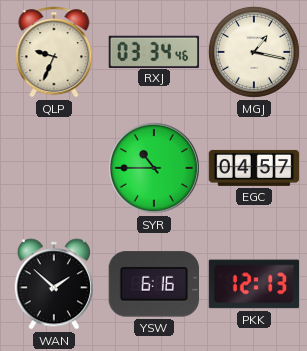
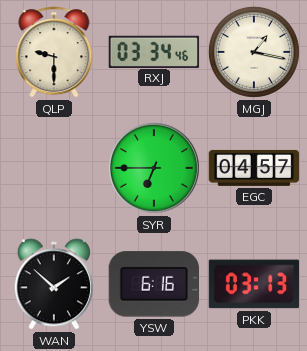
QLP: 9:34 -> 9:30
SYR: 10:45 -> 6:45
PKK: 12:13 -> 03:13
